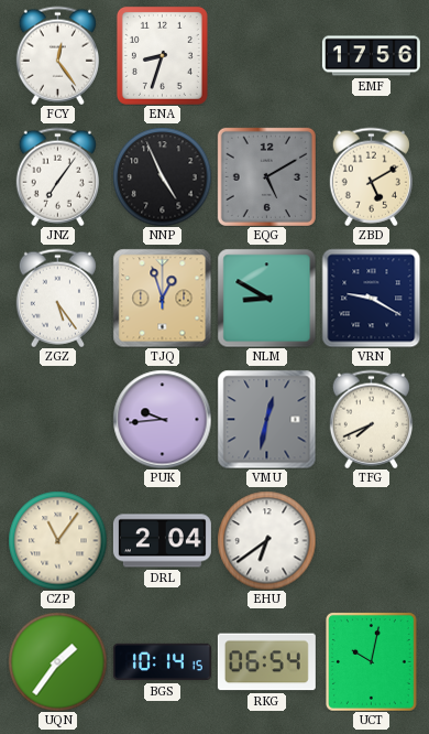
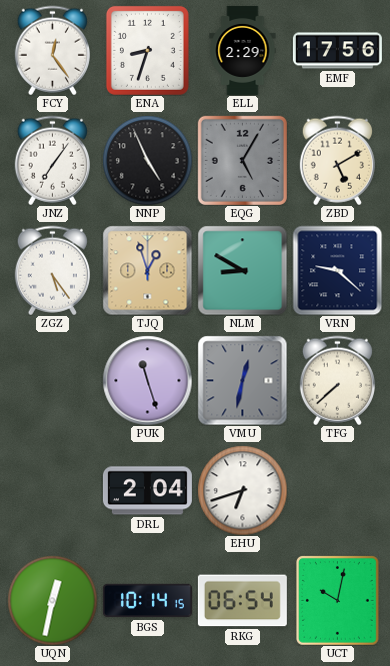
ELL: none -> 2:29
EQG: 5:10 -> 5:05
VRN: 9:20 -> 9:22
PUK: 9:44 -> 11:27
TFG: 7:41 -> 7:38
CZP: 11:06 -> none
EHU: 6:39 -> 6:42
UQN: 1:36 -> 12:32
